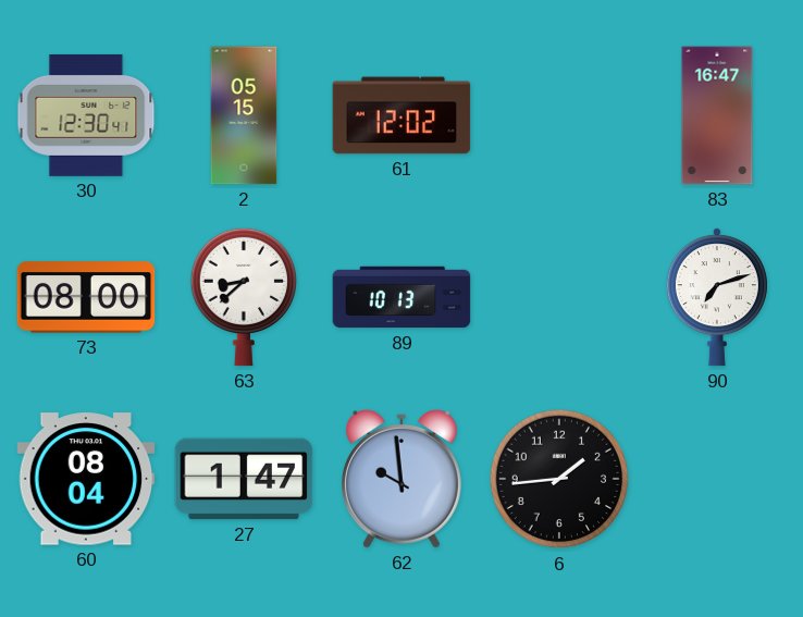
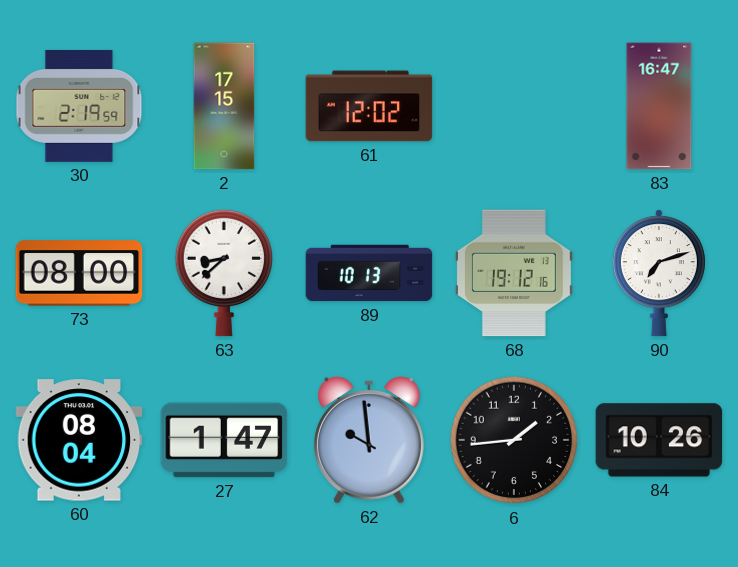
30: 12:30 -> 2:19
2: 05:15 -> 17:15
68: none -> 19:12
84: none -> 10:26
